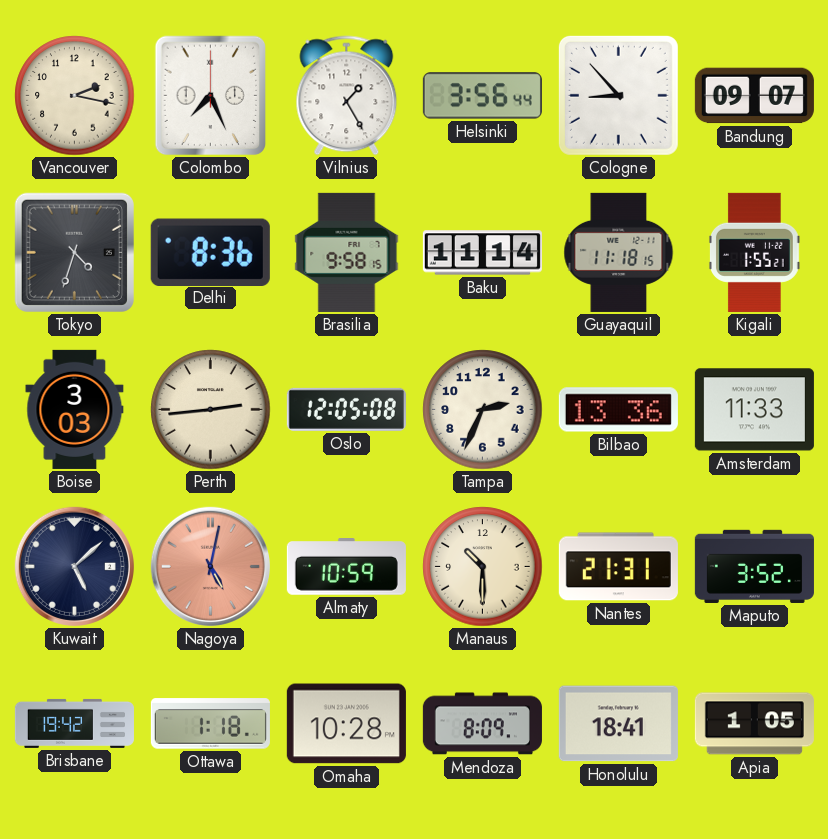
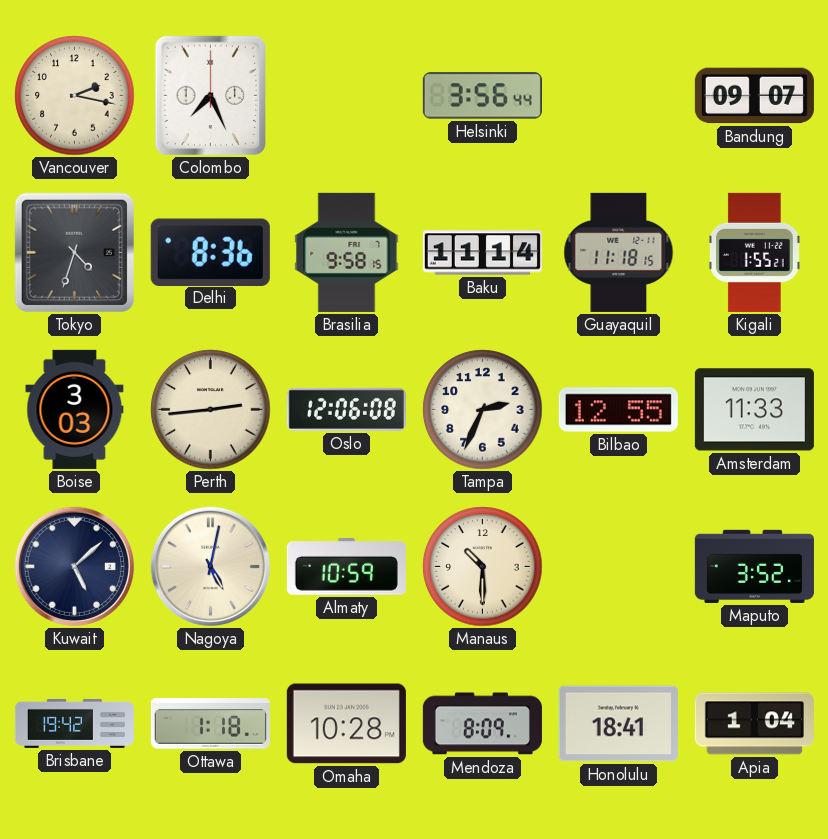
Vilnius: 1:25 -> none
Cologne: 8:53 -> none
Oslo: 12:05 -> 12:06
Bilbao: 13:36 -> 12:55
Nagoya dial: salmon -> cream
Nantes: 21:31 -> none
Apia: 1:05 -> 1:04
